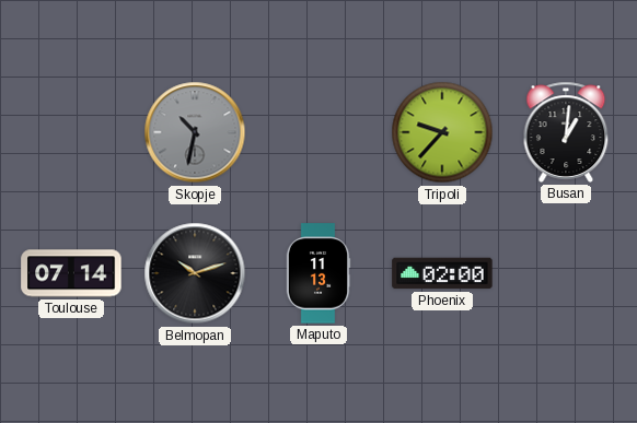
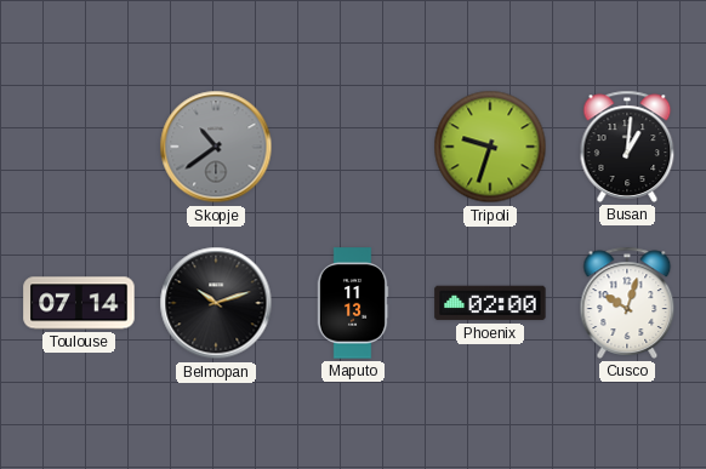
Skopje: 10:32 -> 10:39
Tripoli: 9:37 -> 9:33
Cusco: none -> 10:03
